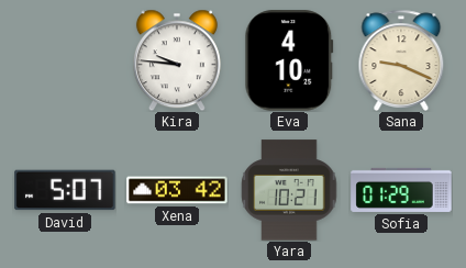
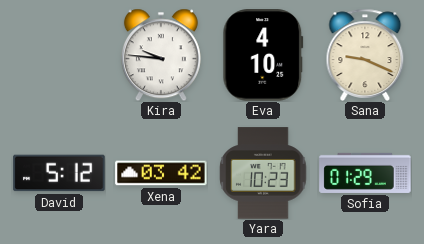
David: 5:07 -> 5:12
Yara: 10:21 -> 10:23
